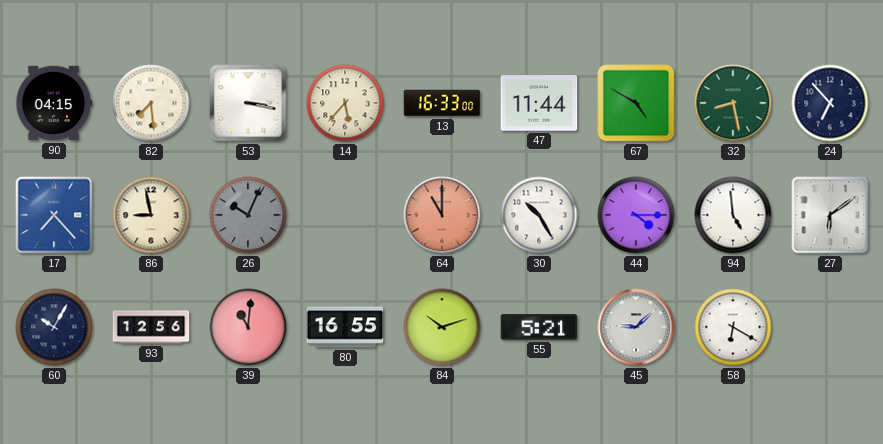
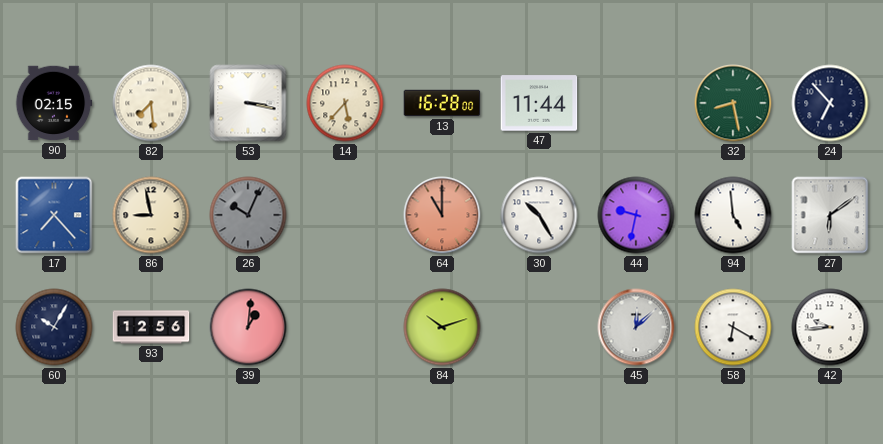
90: 04:15 -> 02:15
13: 16:33 -> 16:28
67: 4:50 -> none
44: 4:15 -> 9:32
39: 11:01 -> 1:01
80: 16:55 -> none
55: 5:21 -> none
45: 9:08 -> 12:08
42: none -> 9:44
